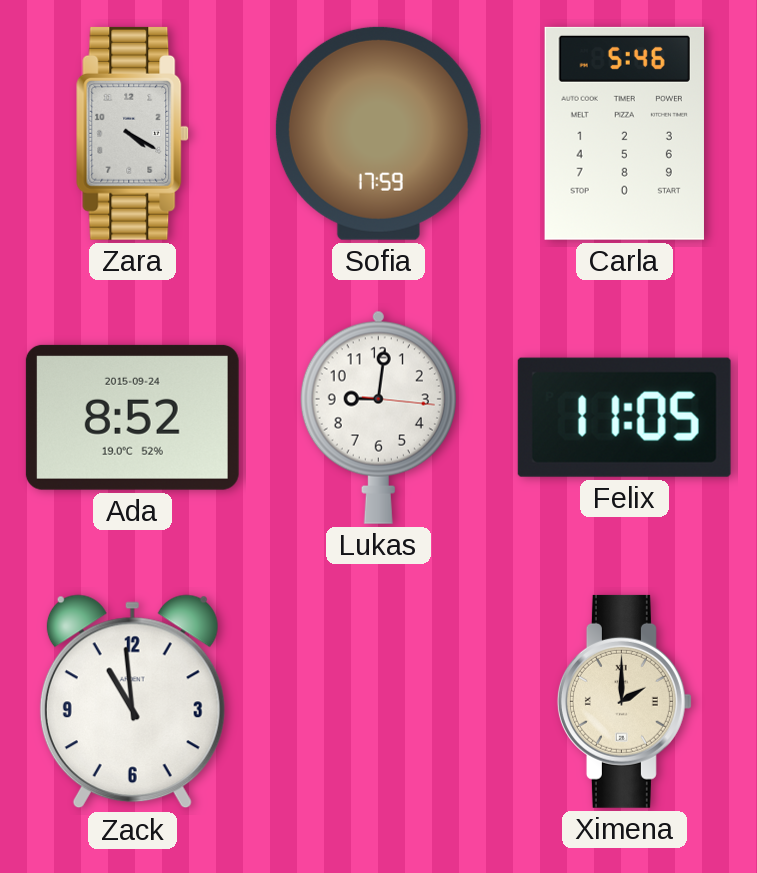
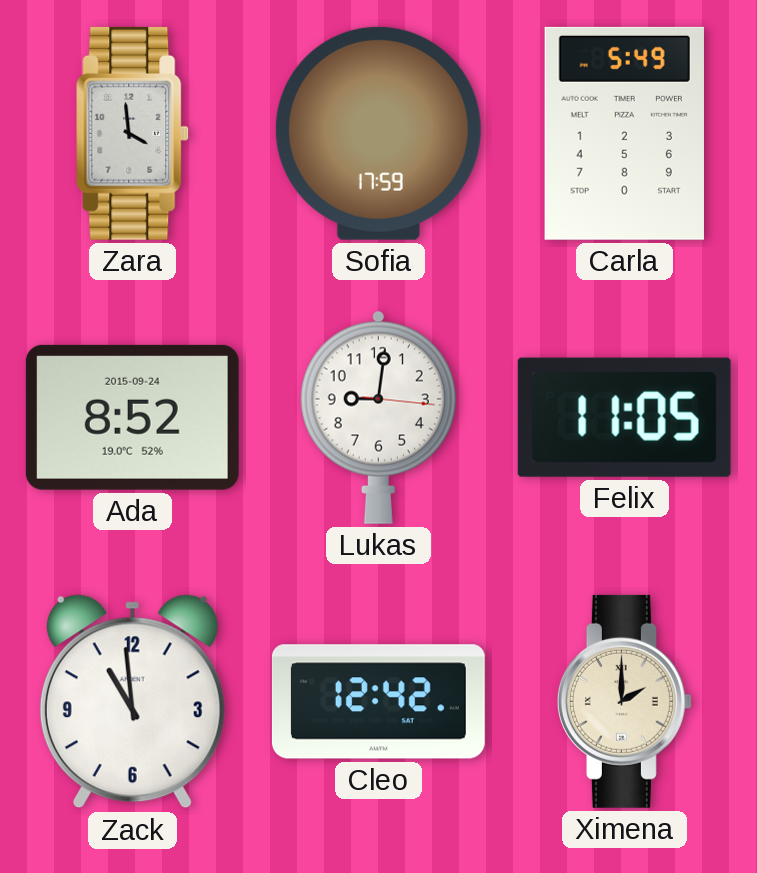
Zara: 4:20 -> 3:59
Carla: 5:46 -> 5:49
Cleo: none -> 12:42
